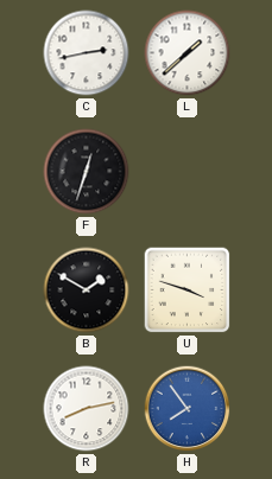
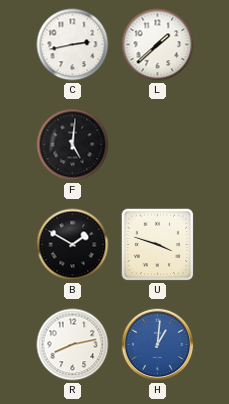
F: 12:33 -> 5:01
H: 7:54 -> 1:01
